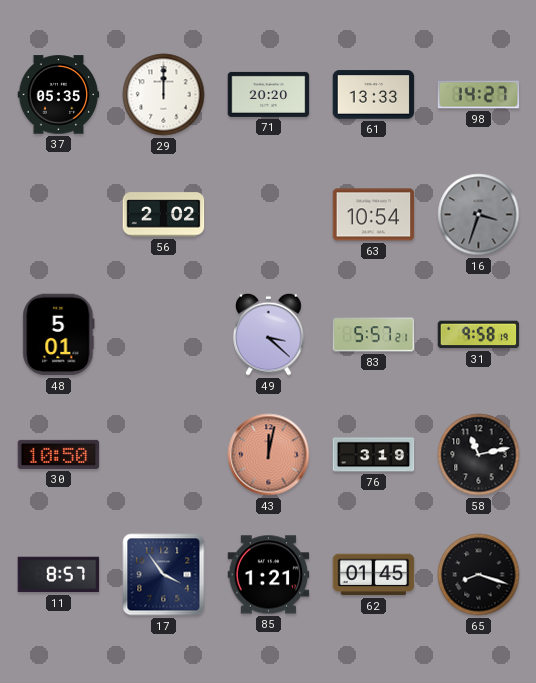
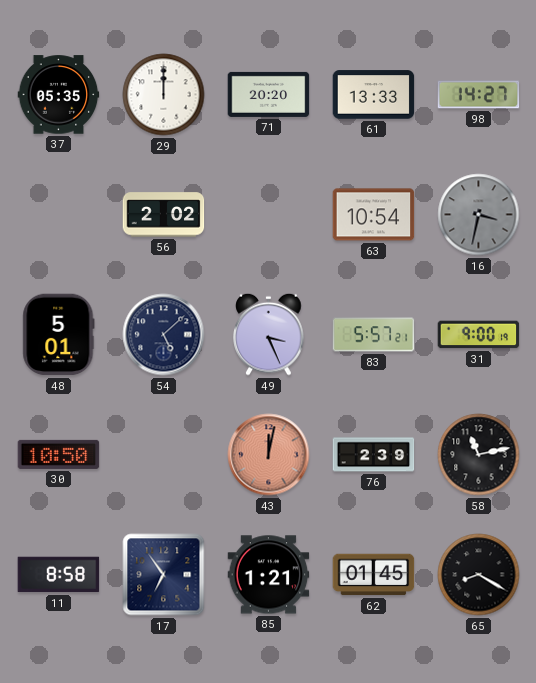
16: 3:33 -> 3:32
54: none -> 5:08
49: 3:22 -> 3:26
31: 9:58 -> 9:00
76: 3:19 -> 2:39
11: 8:57 -> 8:58
17: 3:54 -> 6:54
65: 8:18 -> 8:20
